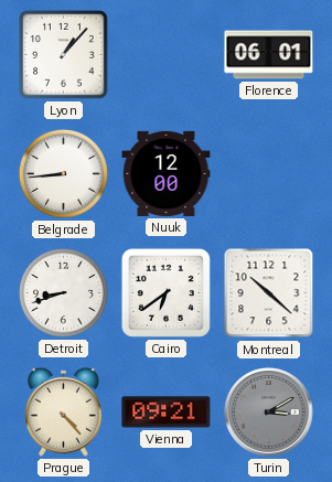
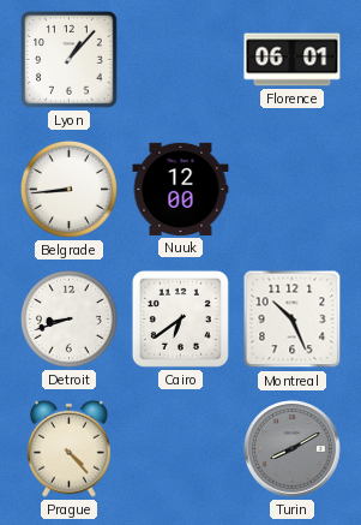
Montreal: 10:22 -> 10:26
Vienna: 09:21 -> none
Turin: 3:10 -> 8:10
